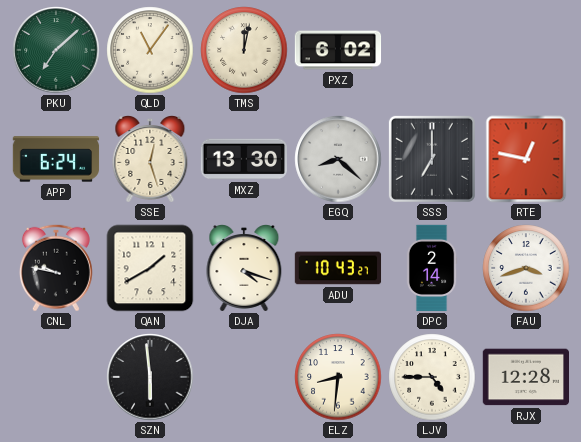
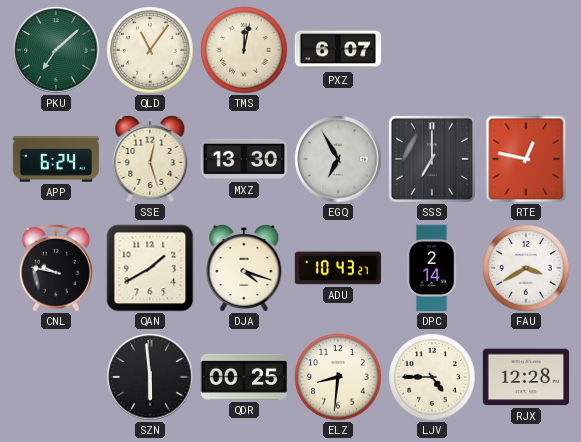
PXZ: 6:02 -> 6:07
EGQ: 8:22 -> 6:55
FAU: 3:42 -> 3:40
QDR: none -> 00:25
